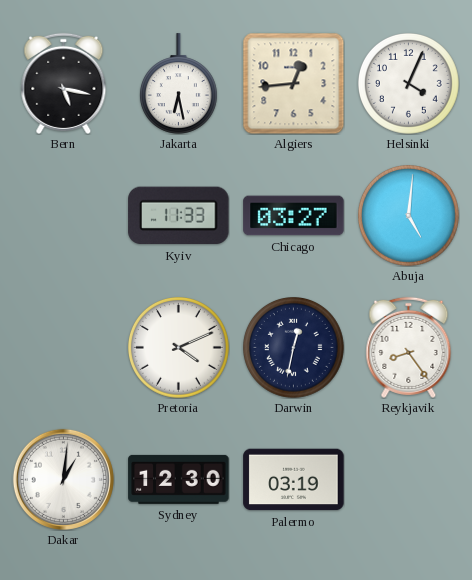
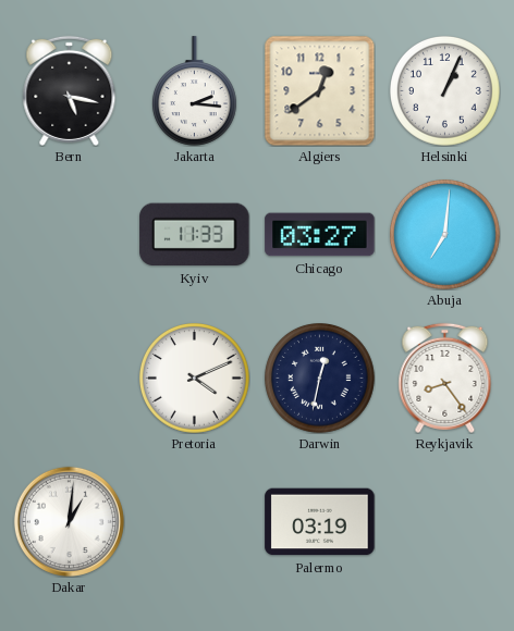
Jakarta: 6:28 -> 2:16
Algiers: 12:44 -> 12:39
Helsinki: 4:04 -> 1:04
Abuja: 5:01 -> 7:01
Sydney: 12:30 -> none
